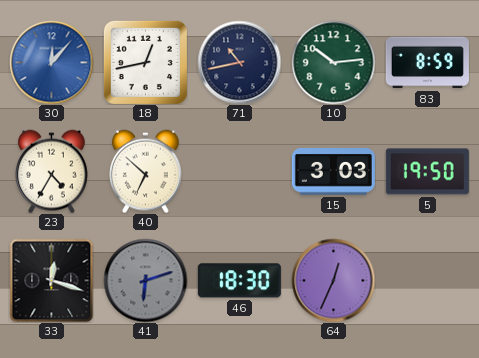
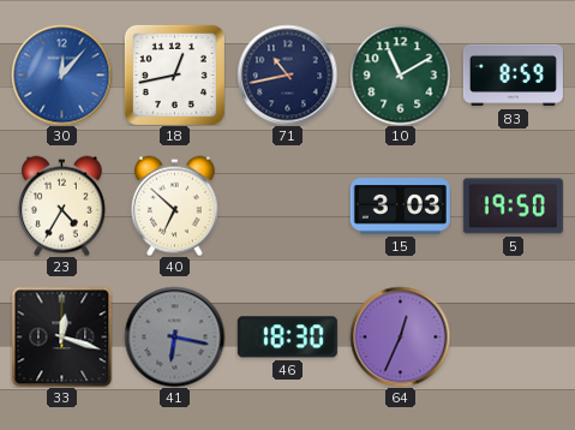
10: 10:14 -> 11:10
41: 6:12 -> 6:17
